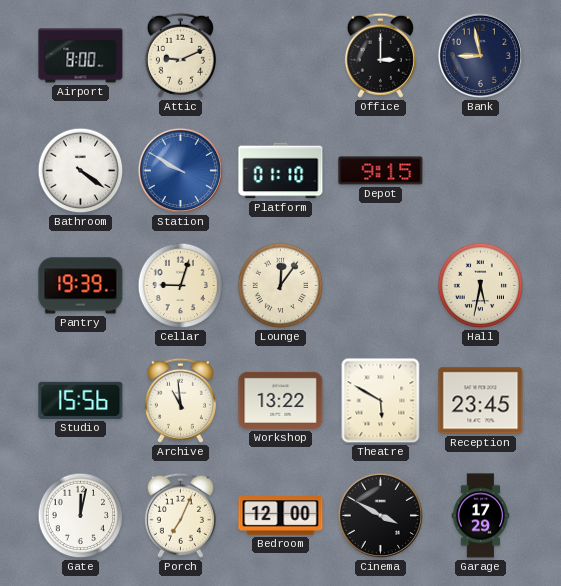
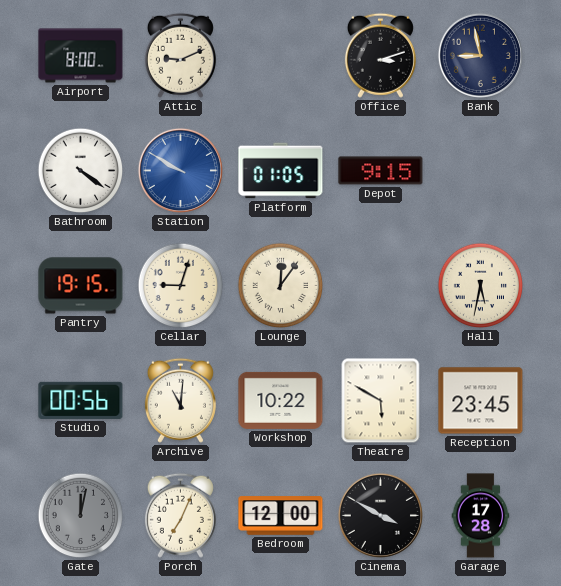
Office: 3:00 -> 3:12
Platform: 01:10 -> 01:05
Pantry: 19:39 -> 19:15
Studio: 15:56 -> 00:56
Archive: 10:59 -> 11:01
Workshop: 13:22 -> 10:22
Gate dial: white -> grey
Garage: 17:29 -> 17:28
